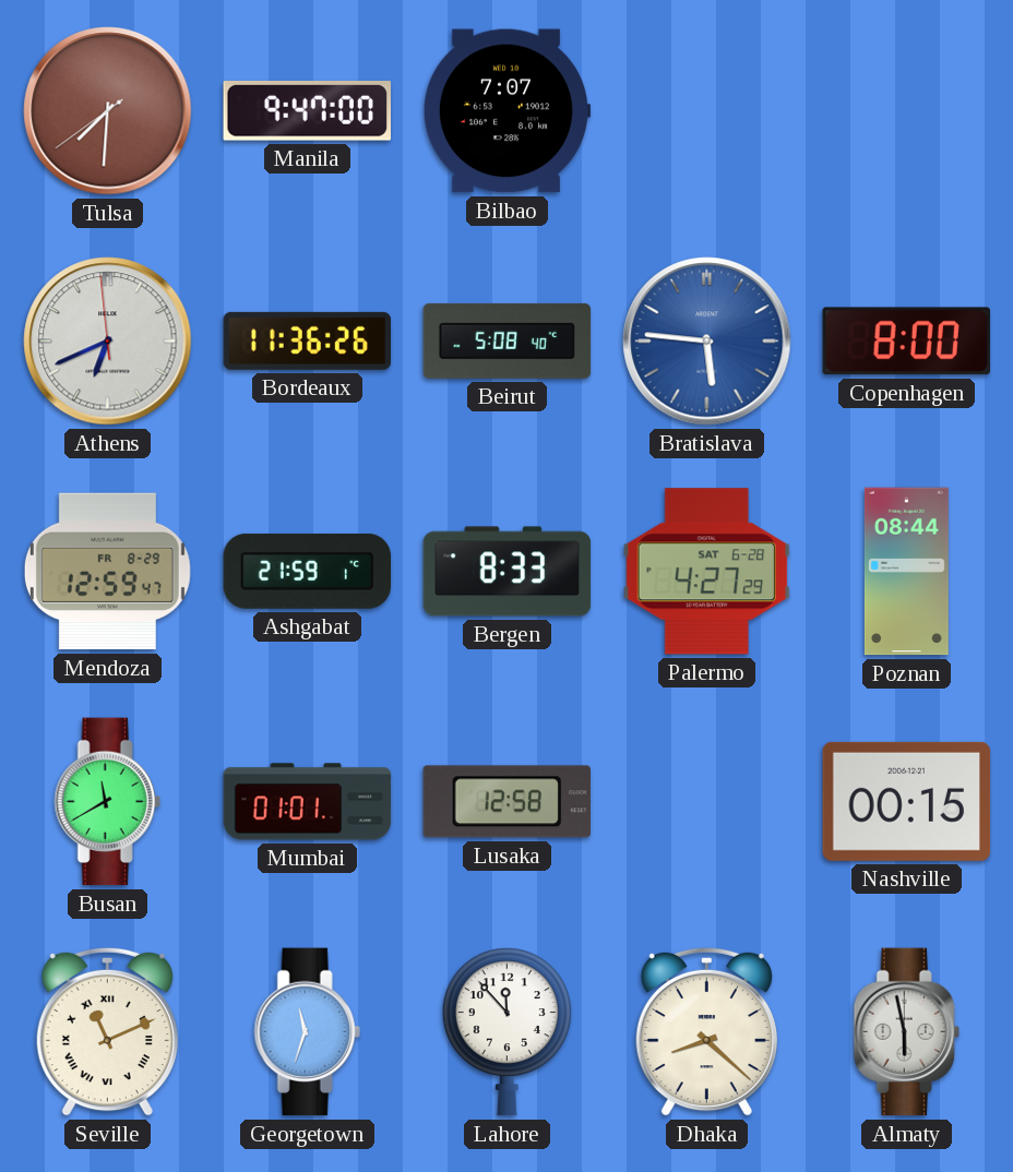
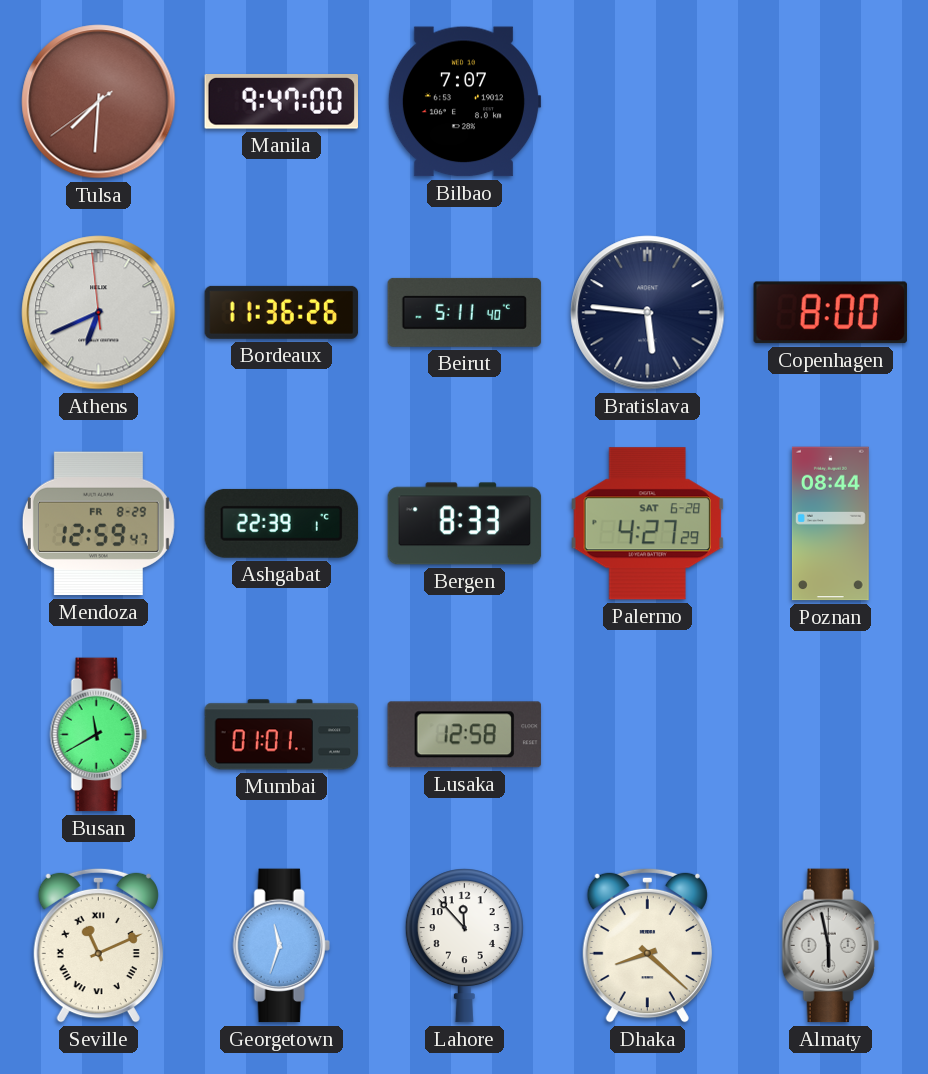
Beirut: 5:08 -> 5:11
Bratislava dial: blue -> navy
Ashgabat: 21:59 -> 22:39
Nashville: 00:15 -> none
